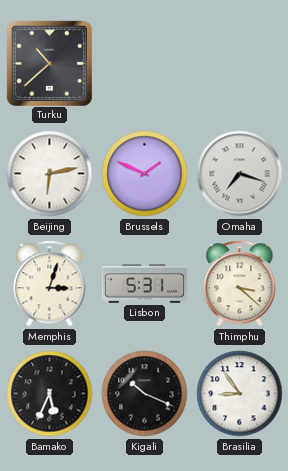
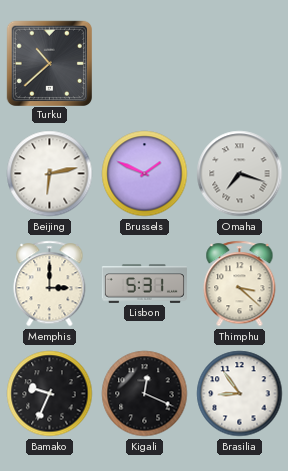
Memphis: 3:03 -> 3:00
Bamako: 5:34 -> 9:34
Kigali: 10:19 -> 12:19
